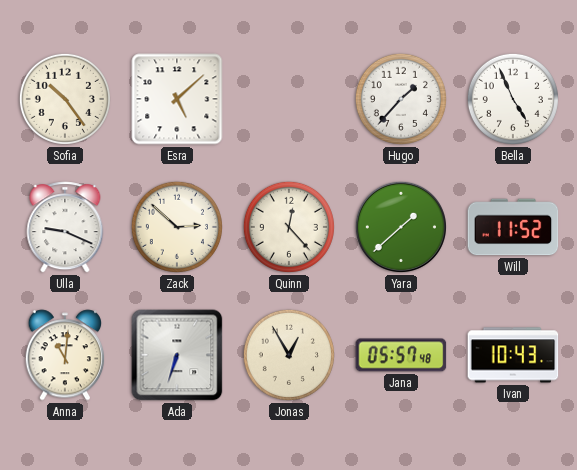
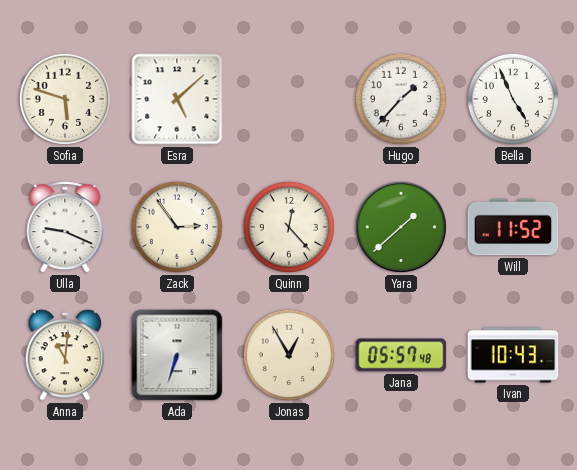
Sofia: 10:24 -> 5:48
Zack: 2:52 -> 2:54
